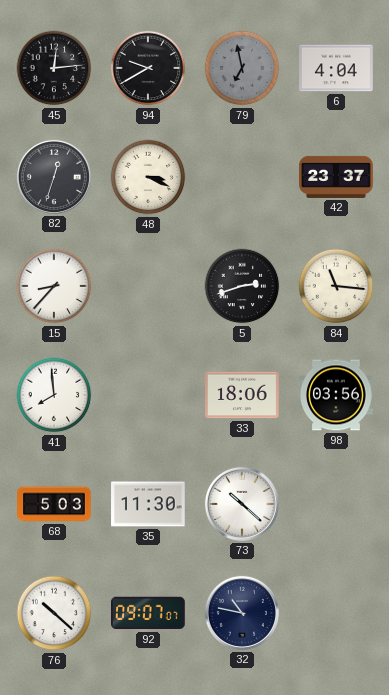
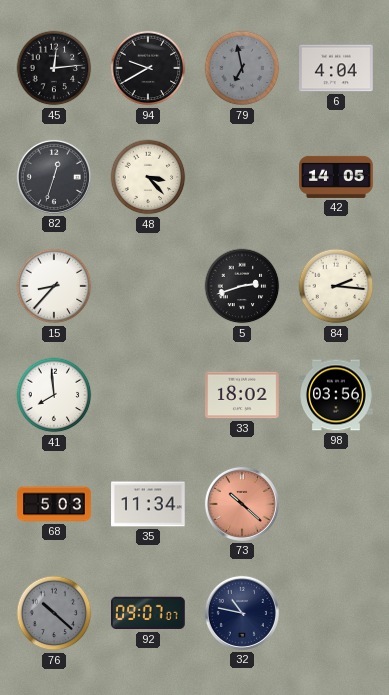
48: 3:19 -> 3:23
42: 23:37 -> 14:05
84: 11:16 -> 2:16
33: 18:06 -> 18:02
35: 11:30 -> 11:34
73 dial: white -> salmon
76 dial: white -> grey
